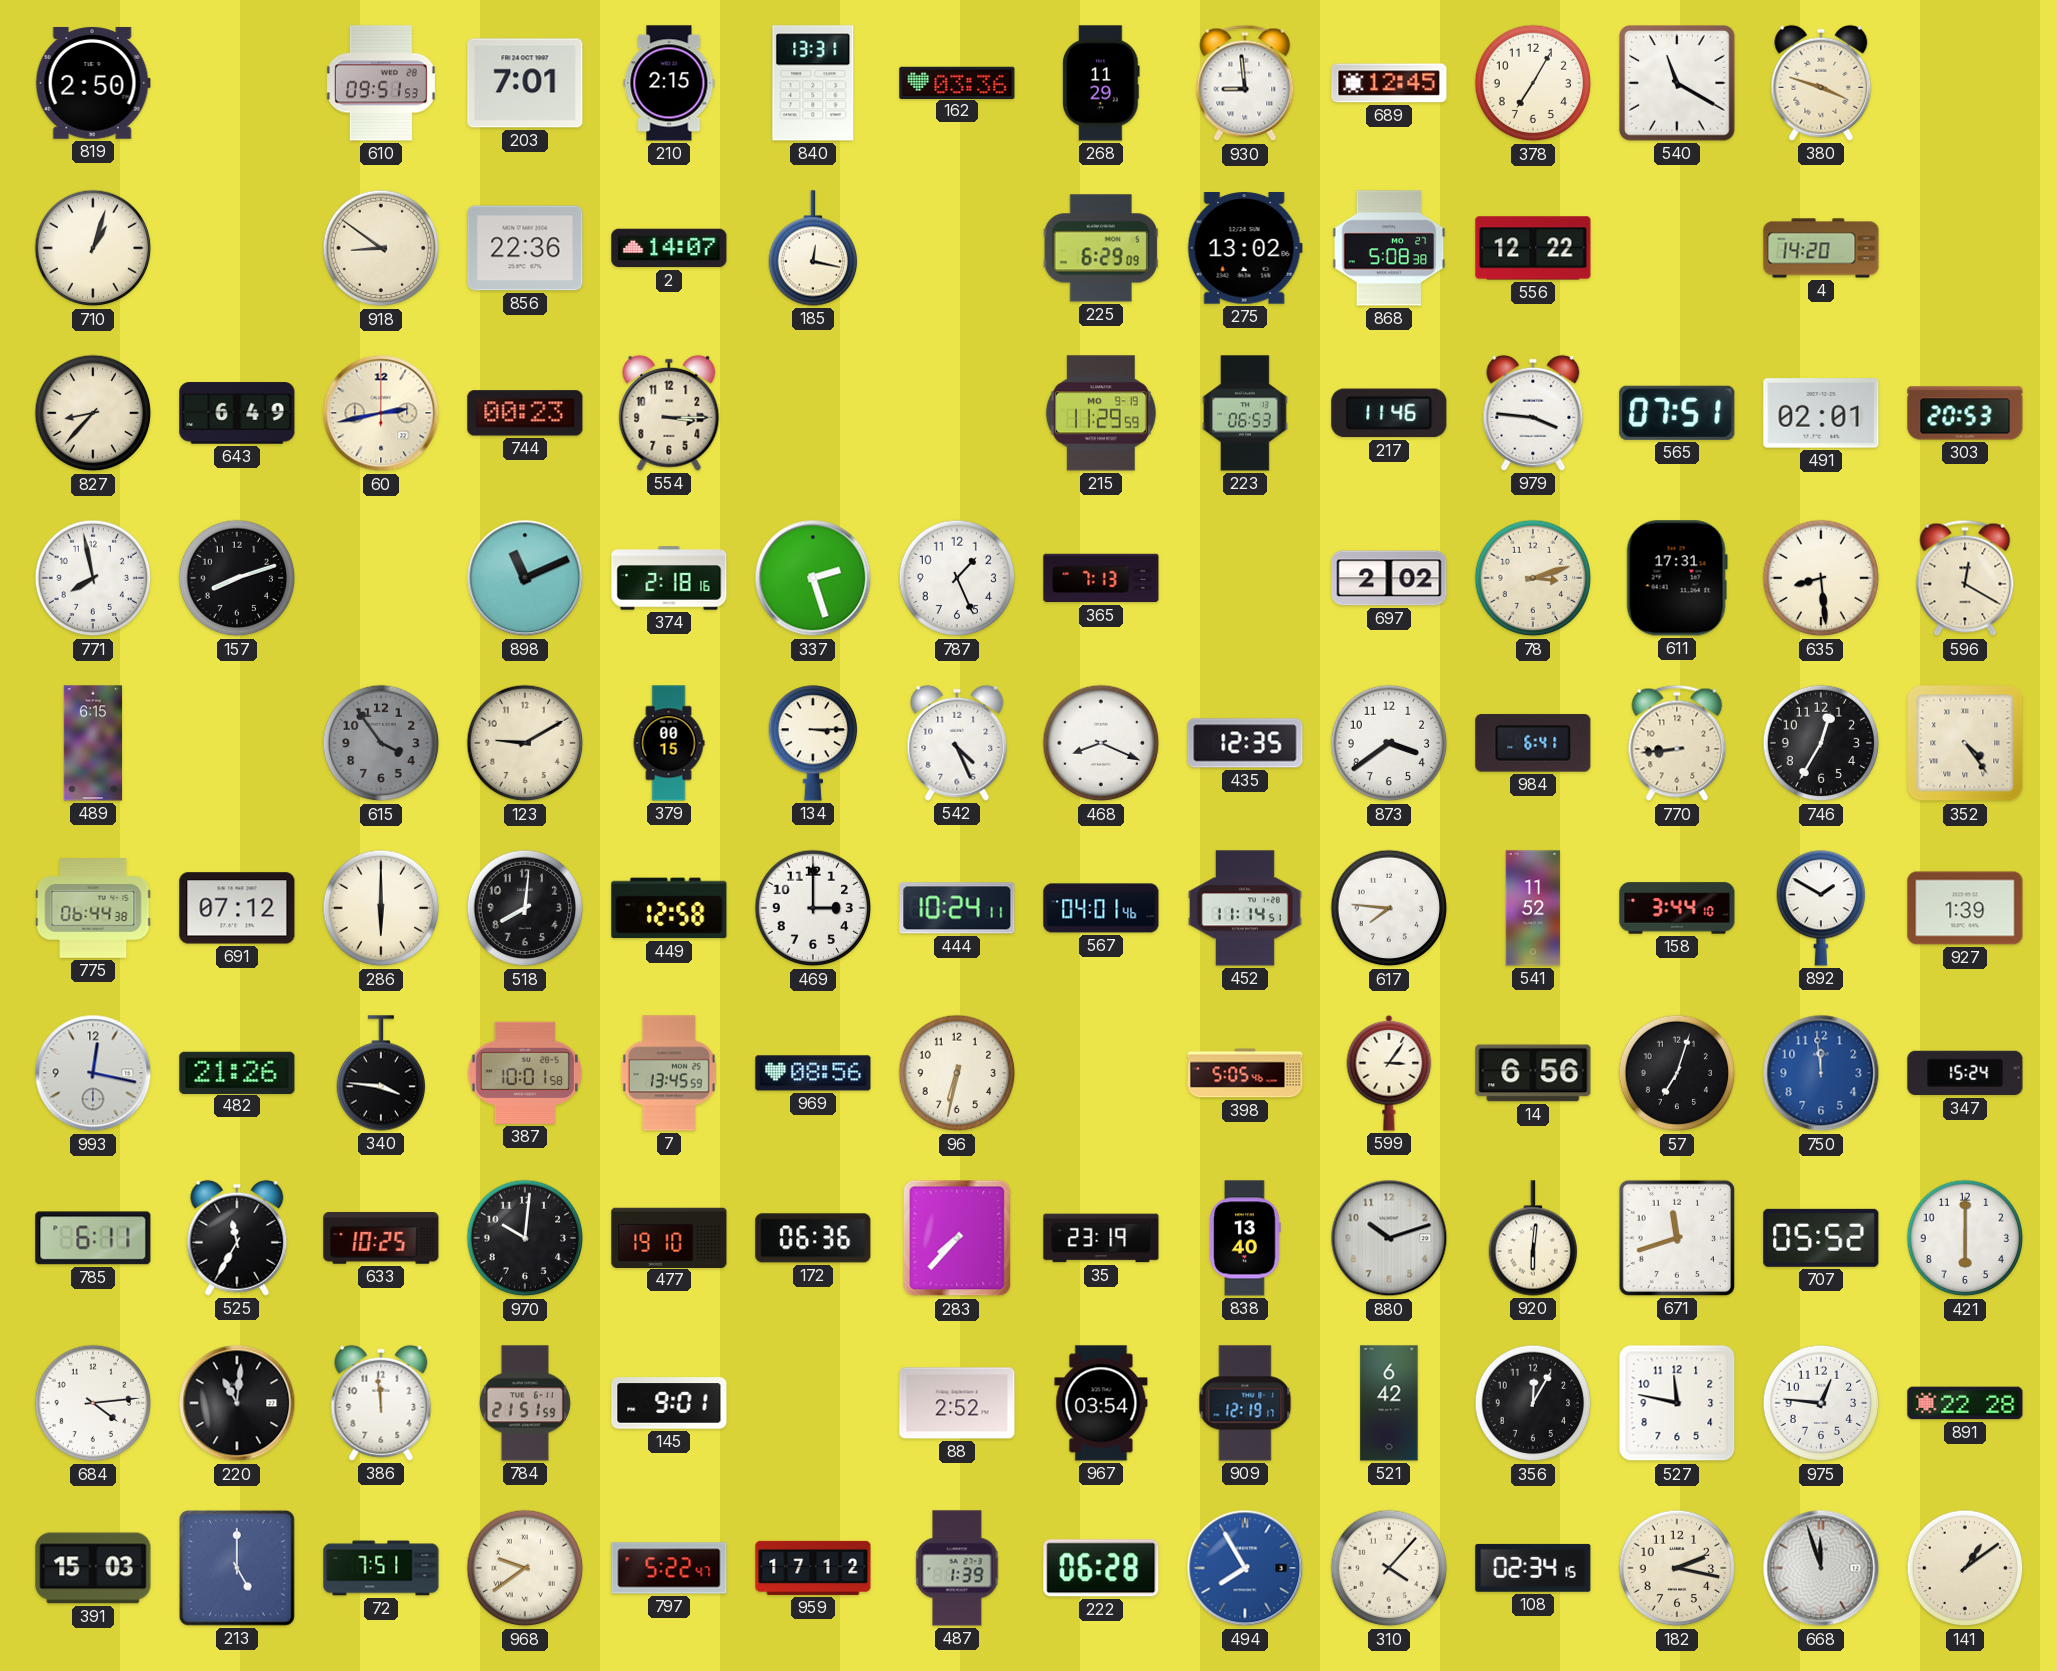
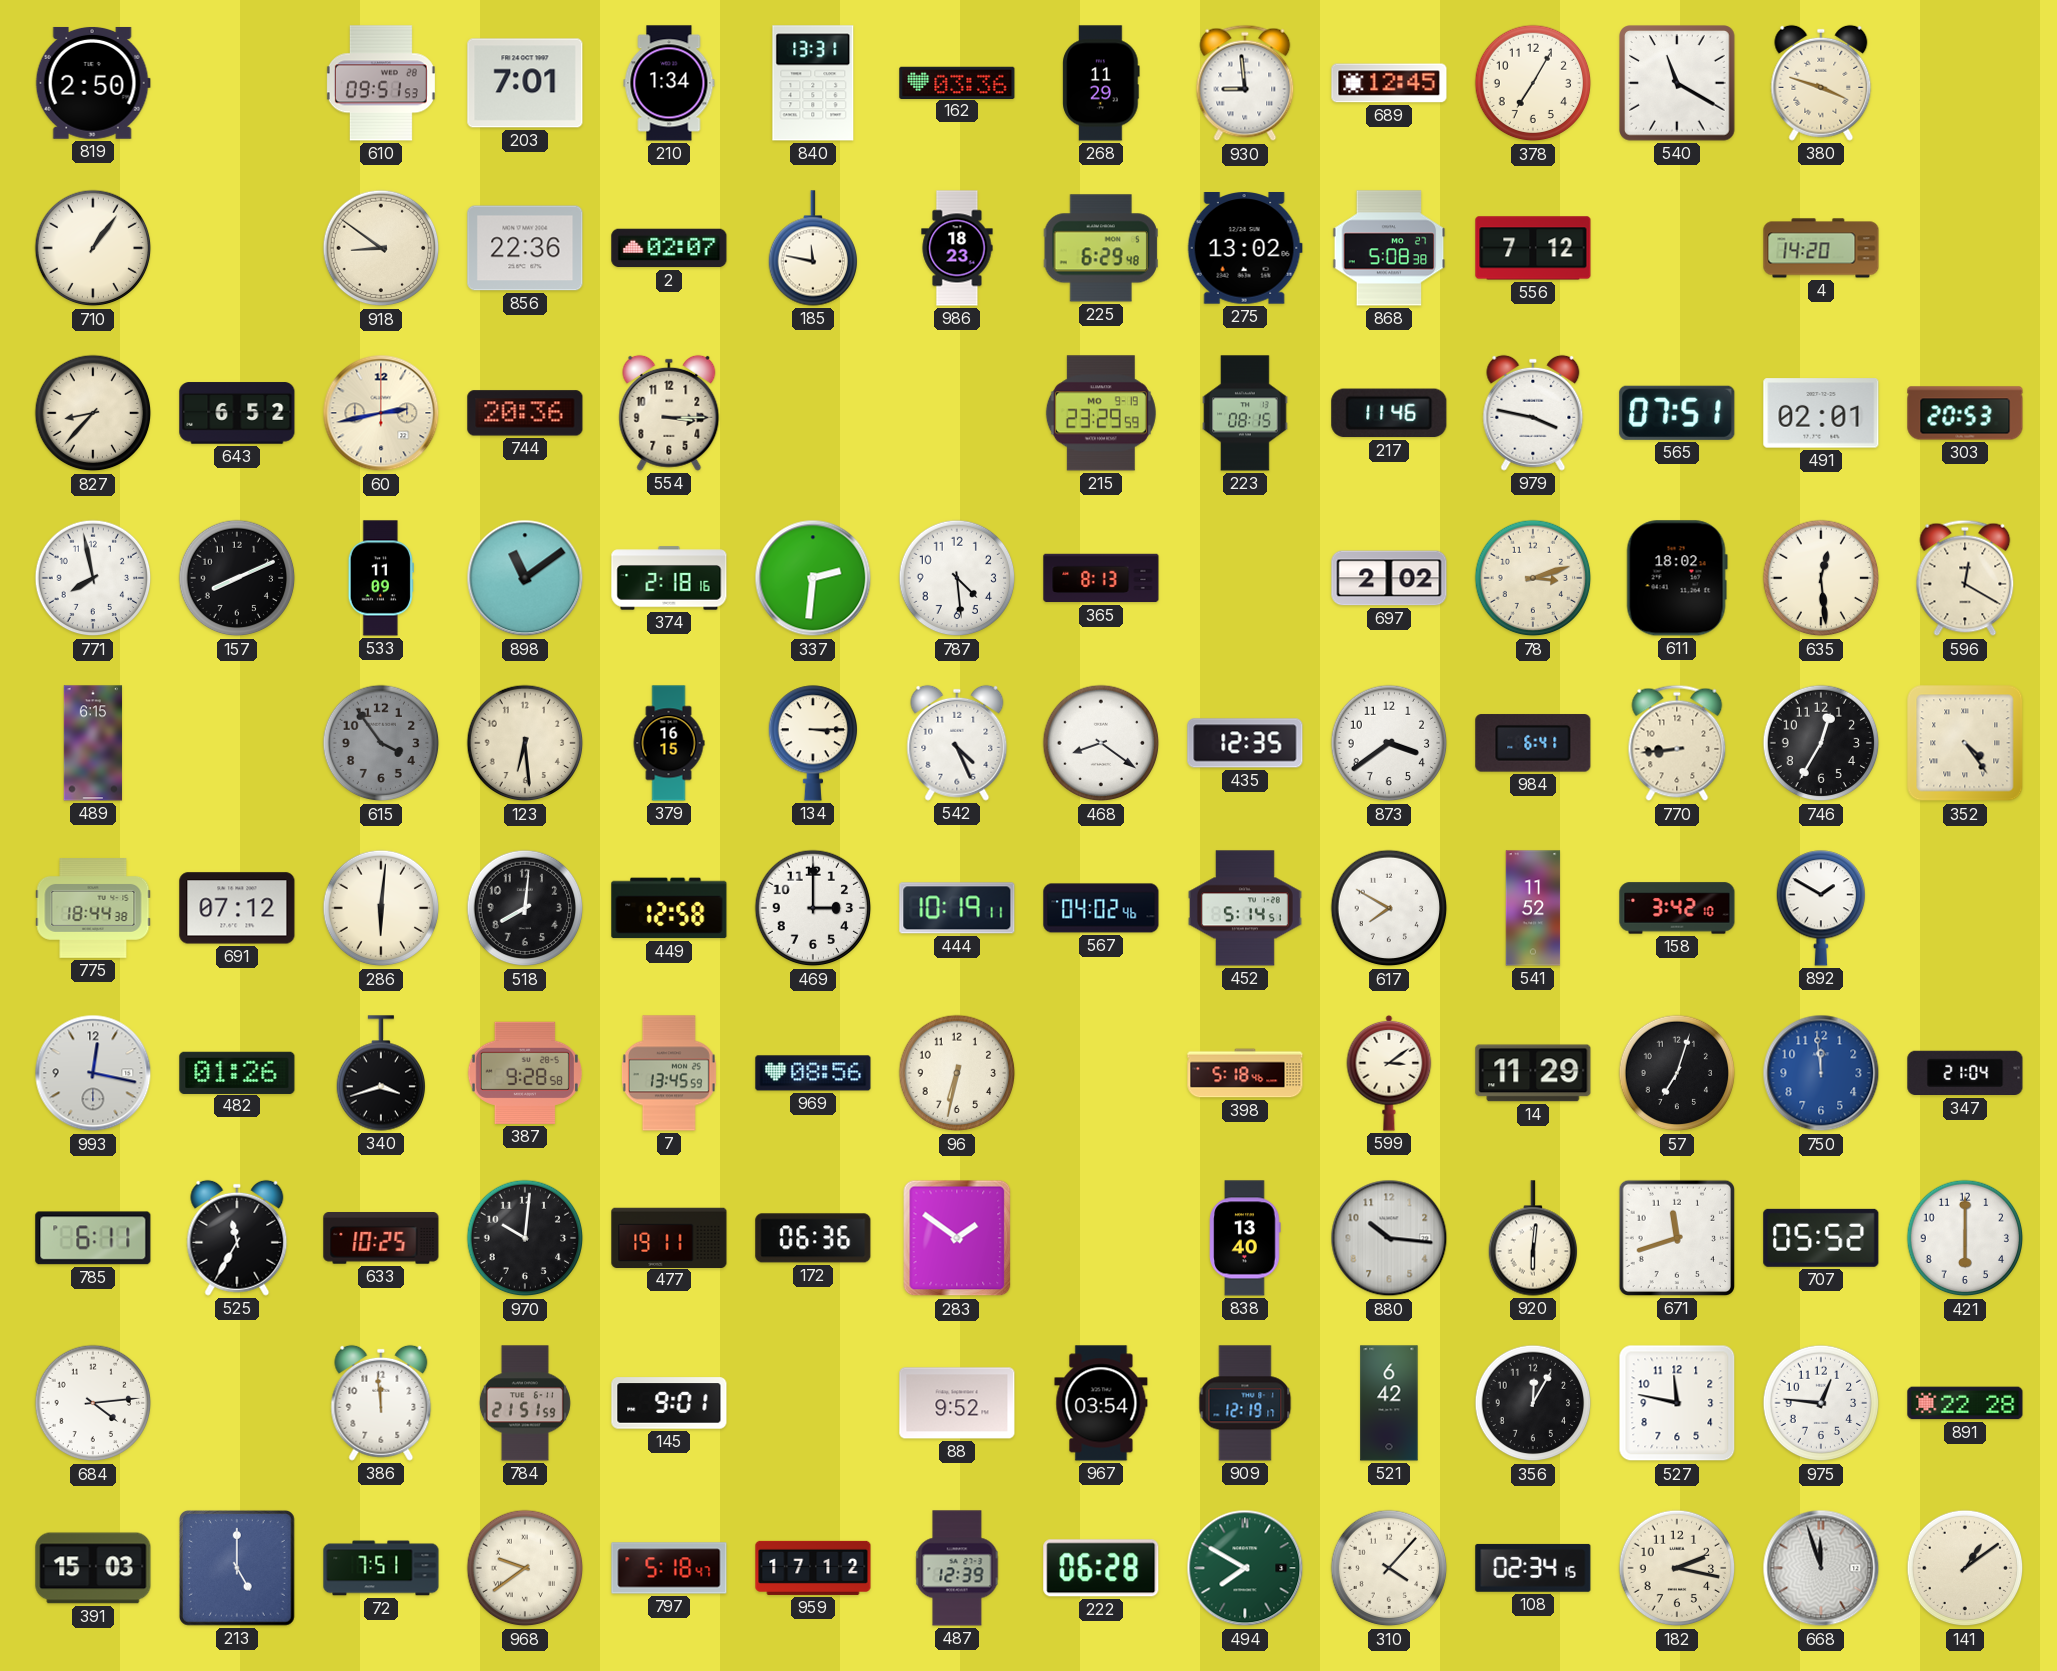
210: 2:15 -> 1:34
710: 1:03 -> 1:06
2: 14:07 -> 02:07
185: 12:17 -> 11:47
986: none -> 18:23
225: 6:29:09 -> 6:29:48
556: 12:22 -> 7:12
643: 6:49 -> 6:52
744: 00:23 -> 20:36
215: 11:29 -> 23:29
223: 06:53 -> 08:15
979: 3:46 -> 3:47
157: 8:12 -> 8:11
533: none -> 11:09
898: 11:11 -> 11:09
337: 2:27 -> 2:31
787: 1:26 -> 4:29
365: 7:13 -> 8:13
611: 17:31 -> 18:02
635: 8:29 -> 12:29
123: 9:10 -> 6:29
379: 00:15 -> 16:15
468: 8:19 -> 8:21
775: 06:44 -> 18:44
286: 6:00 -> 6:01
444: 10:24 -> 10:19
567: 04:01 -> 04:02
452: 11:14 -> 5:14
617: 7:46 -> 7:50
158: 3:44 -> 3:42
927: 1:39 -> none
482: 21:26 -> 01:26
340: 3:46 -> 3:42
387: 10:01 -> 9:28
398: 5:05 -> 5:18
599: 3:06 -> 3:09
14: 6:56 -> 11:29
347: 15:24 -> 21:04
477: 19:10 -> 19:11
283: 7:37 -> 1:51
35: 23:19 -> none
880: 10:12 -> 10:16
220: 11:01 -> none
88: 2:52 -> 9:52
797: 5:22 -> 5:18
487: 1:39 -> 12:39
494: 7:55 -> 7:50
494 dial: blue -> green
